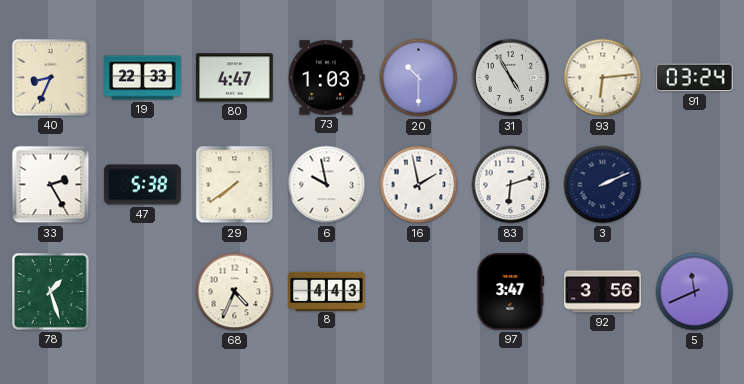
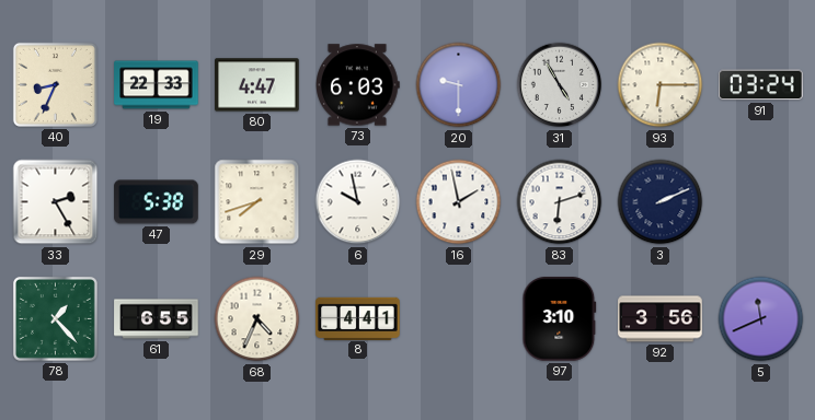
73: 1:03 -> 6:03
20: 10:30 -> 9:30
93: 6:14 -> 6:15
29: 7:39 -> 7:42
78: 1:27 -> 1:23
61: none -> 6:55
8: 4:43 -> 4:41
97: 3:47 -> 3:10
